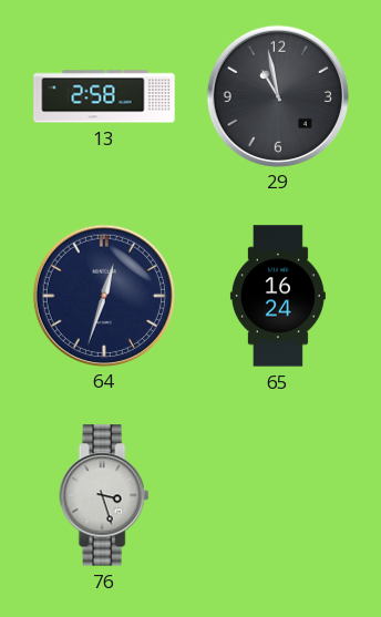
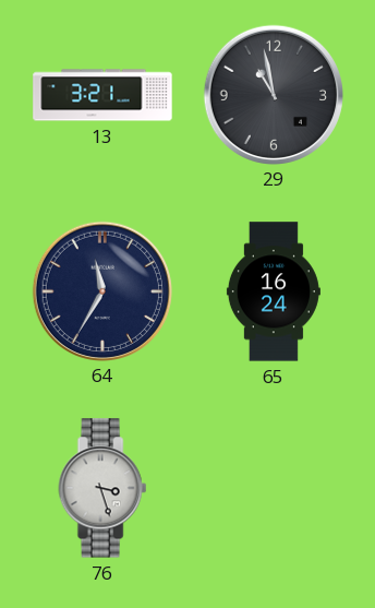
13: 2:58 -> 3:21
64: 12:33 -> 11:35
